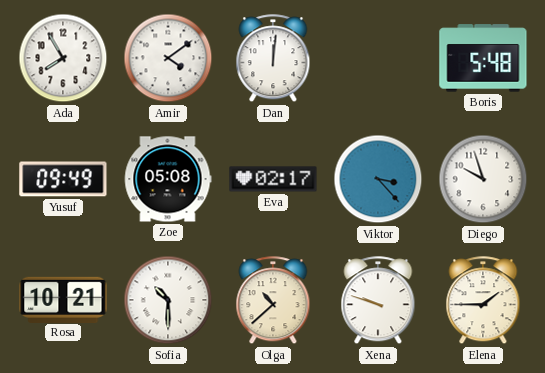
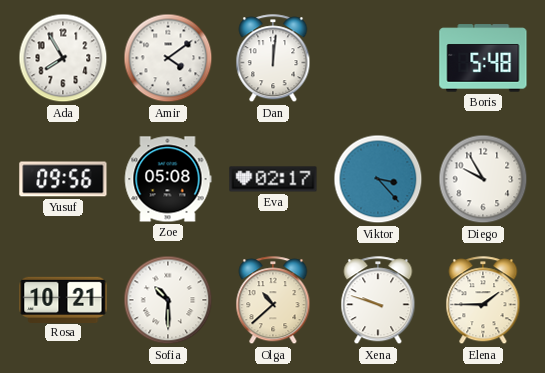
Yusuf: 09:49 -> 09:56
Diego: 9:57 -> 9:55
